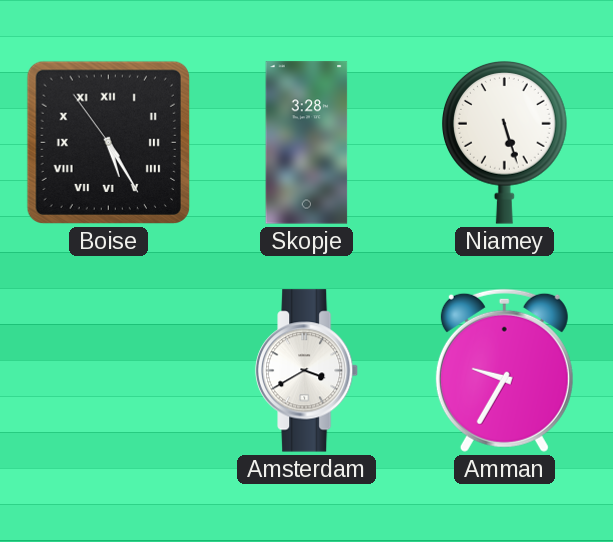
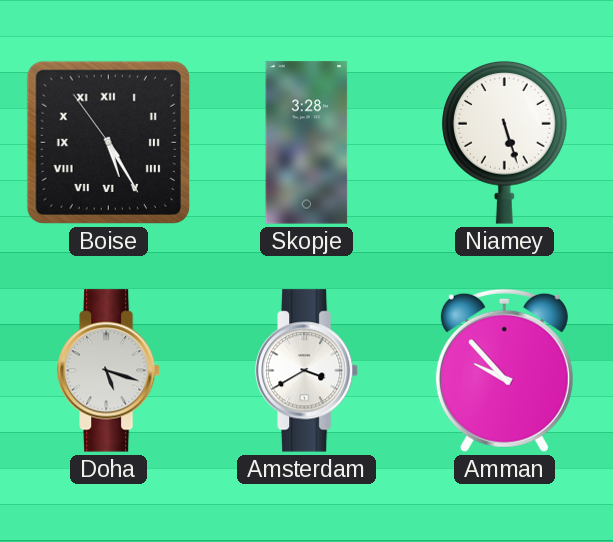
Doha: none -> 5:18
Amman: 9:35 -> 9:53
